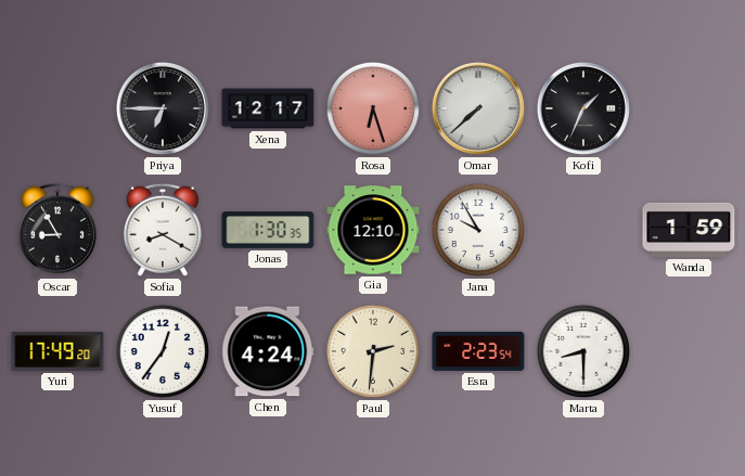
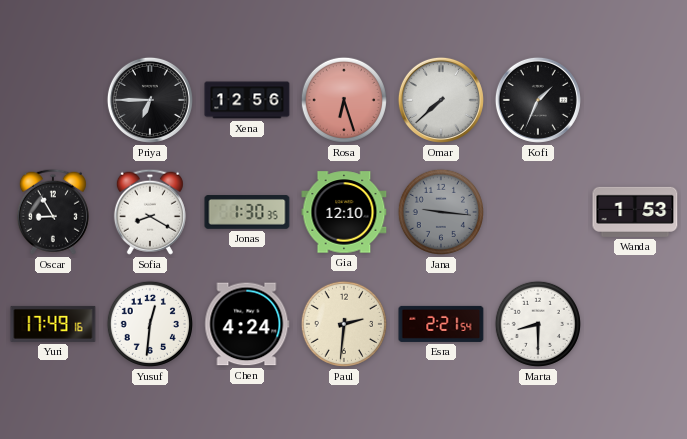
Xena: 12:17 -> 12:56
Jana: 9:55 -> 9:16
Jana dial: white -> grey
Wanda: 1:59 -> 1:53
Yuri: 17:49:20 -> 17:49:16
Yusuf: 12:36 -> 12:31
Esra: 2:23 -> 2:21
